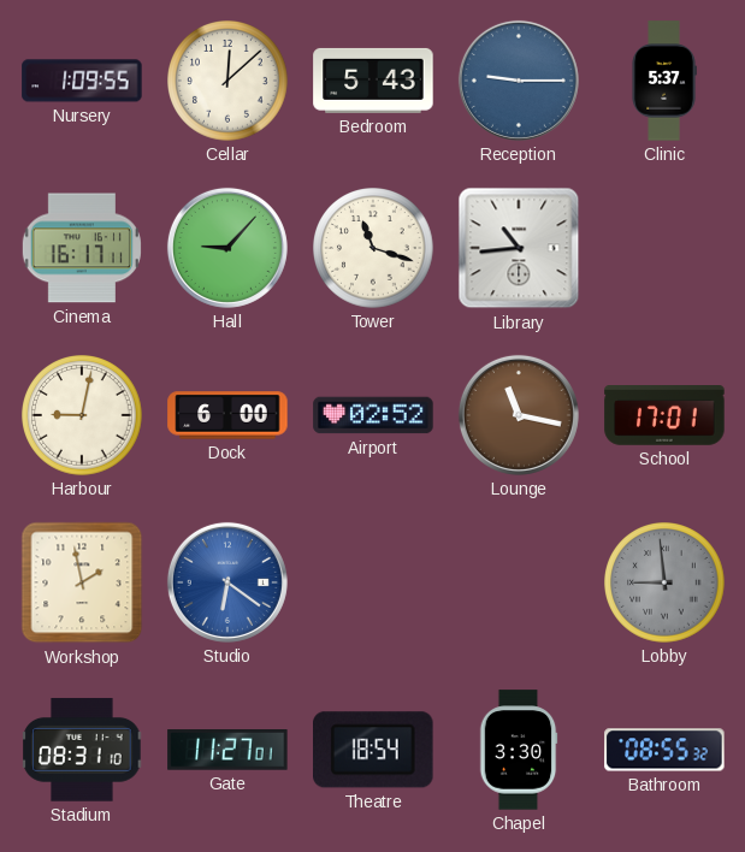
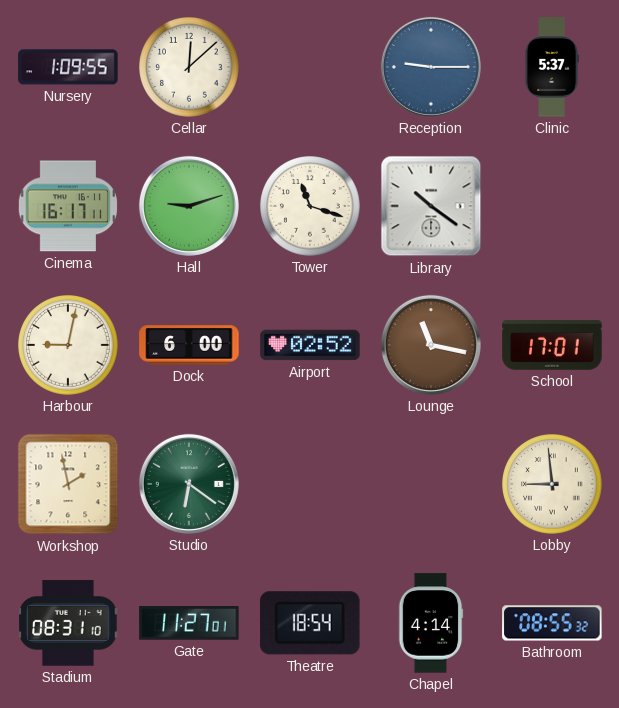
Bedroom: 5:43 -> none
Hall: 9:07 -> 9:12
Library: 10:44 -> 10:21
Studio dial: blue -> green
Lobby dial: grey -> cream
Chapel: 3:30 -> 4:14
